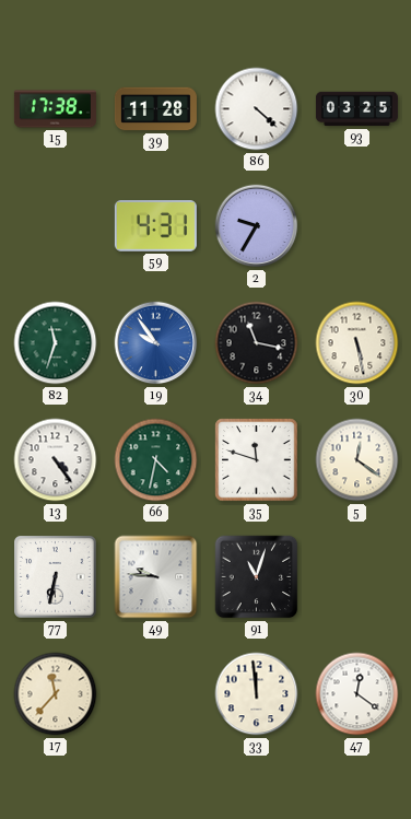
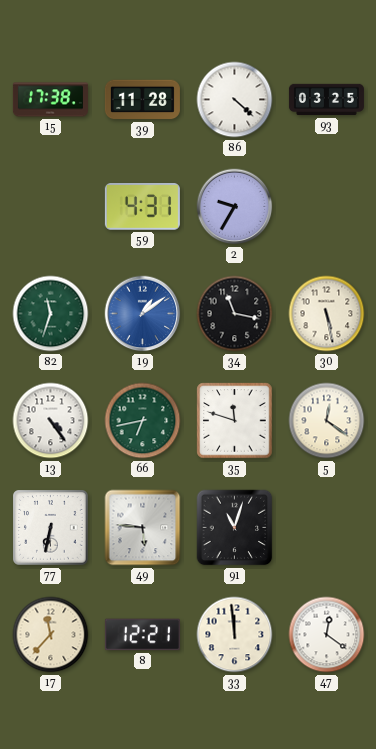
19: 9:54 -> 1:09
66: 4:32 -> 6:43
49: 9:46 -> 5:46
8: none -> 12:21
